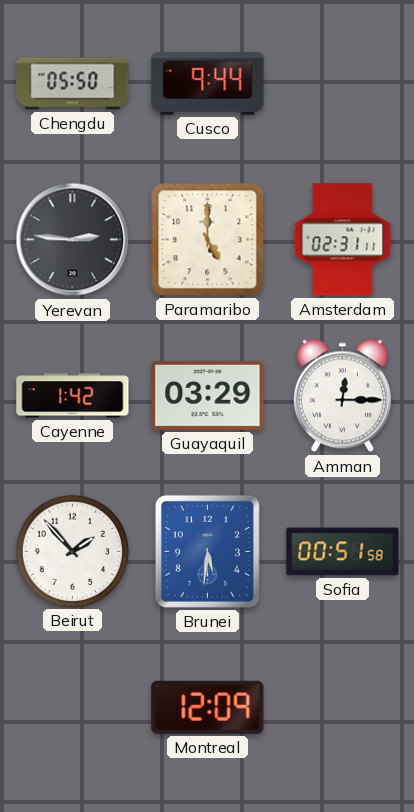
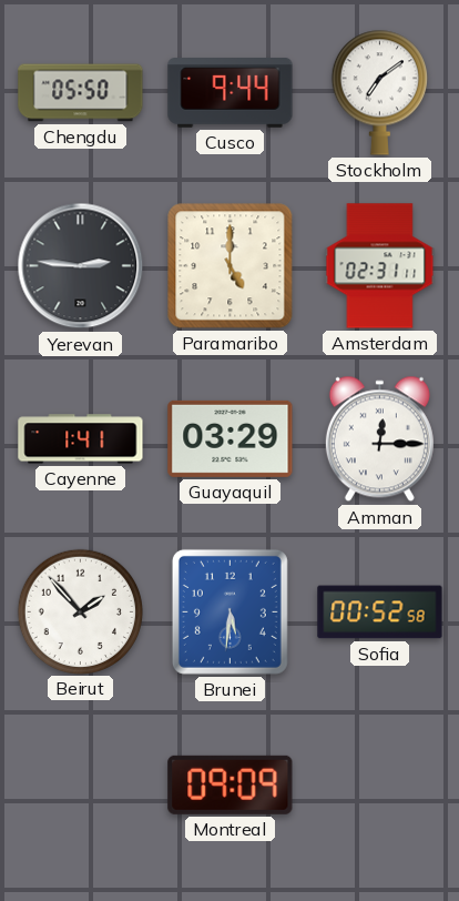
Stockholm: none -> 7:09
Cayenne: 1:42 -> 1:41
Sofia: 00:51 -> 00:52
Montreal: 12:09 -> 09:09
